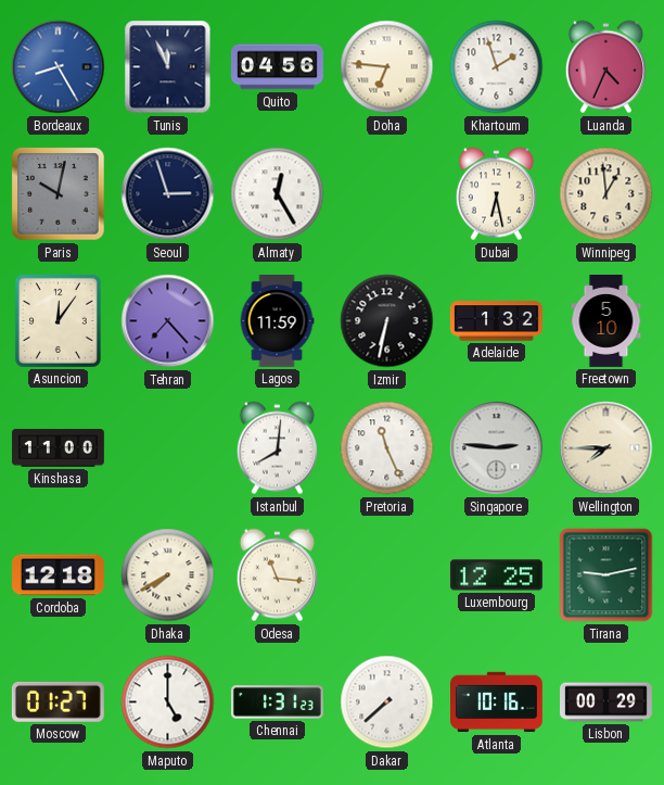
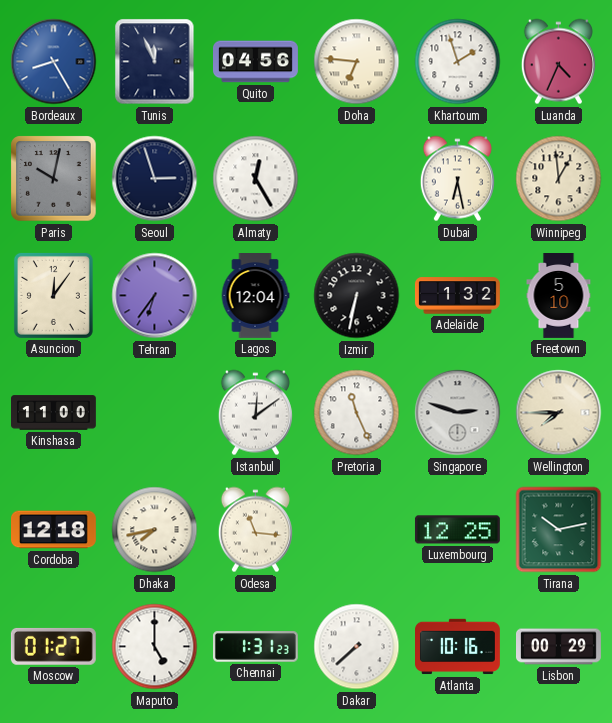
Tehran: 7:23 -> 6:36
Lagos: 11:59 -> 12:04
Istanbul: 8:01 -> 12:09
Singapore: 2:46 -> 2:48
Dhaka: 7:40 -> 7:43
Tirana: 9:13 -> 10:13
